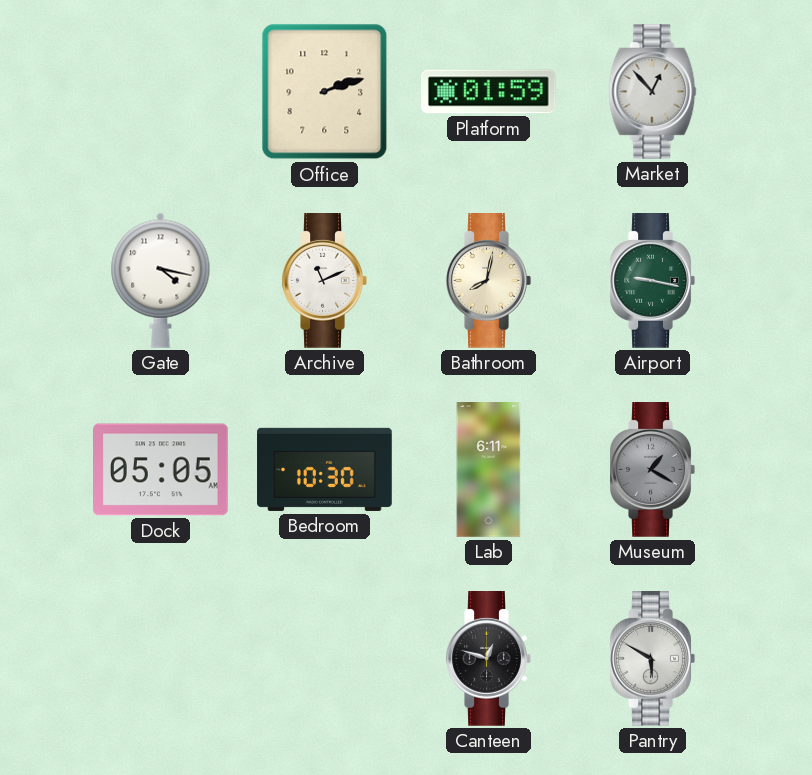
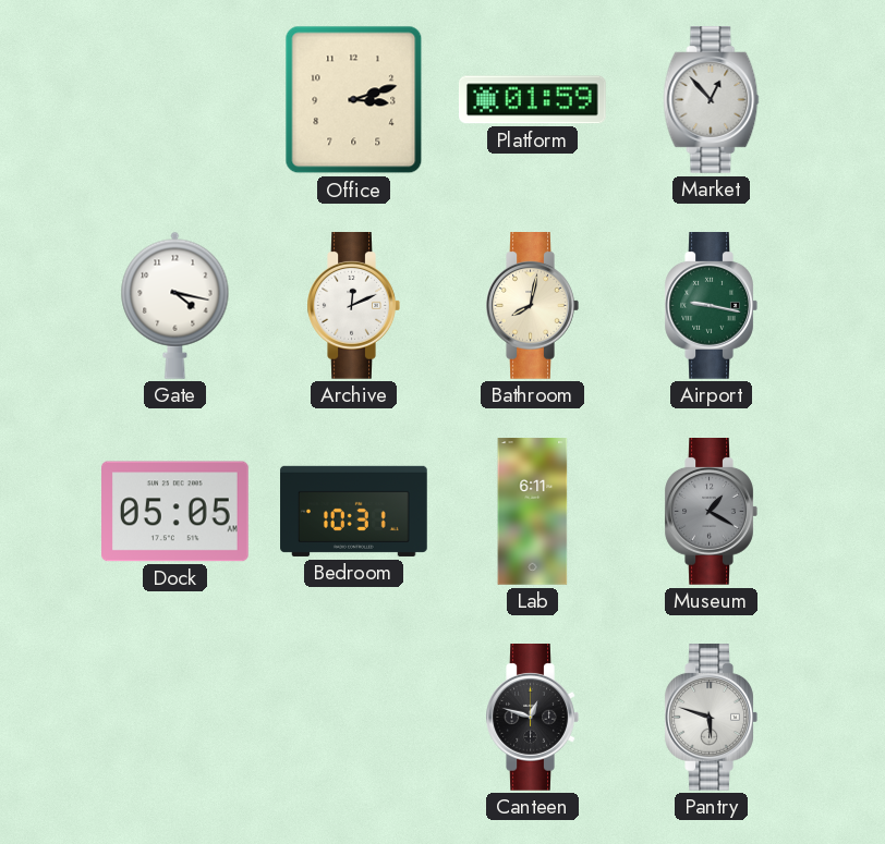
Office: 2:12 -> 3:12
Archive: 11:11 -> 12:11
Bedroom: 10:30 -> 10:31
Pantry: 5:50 -> 5:48
